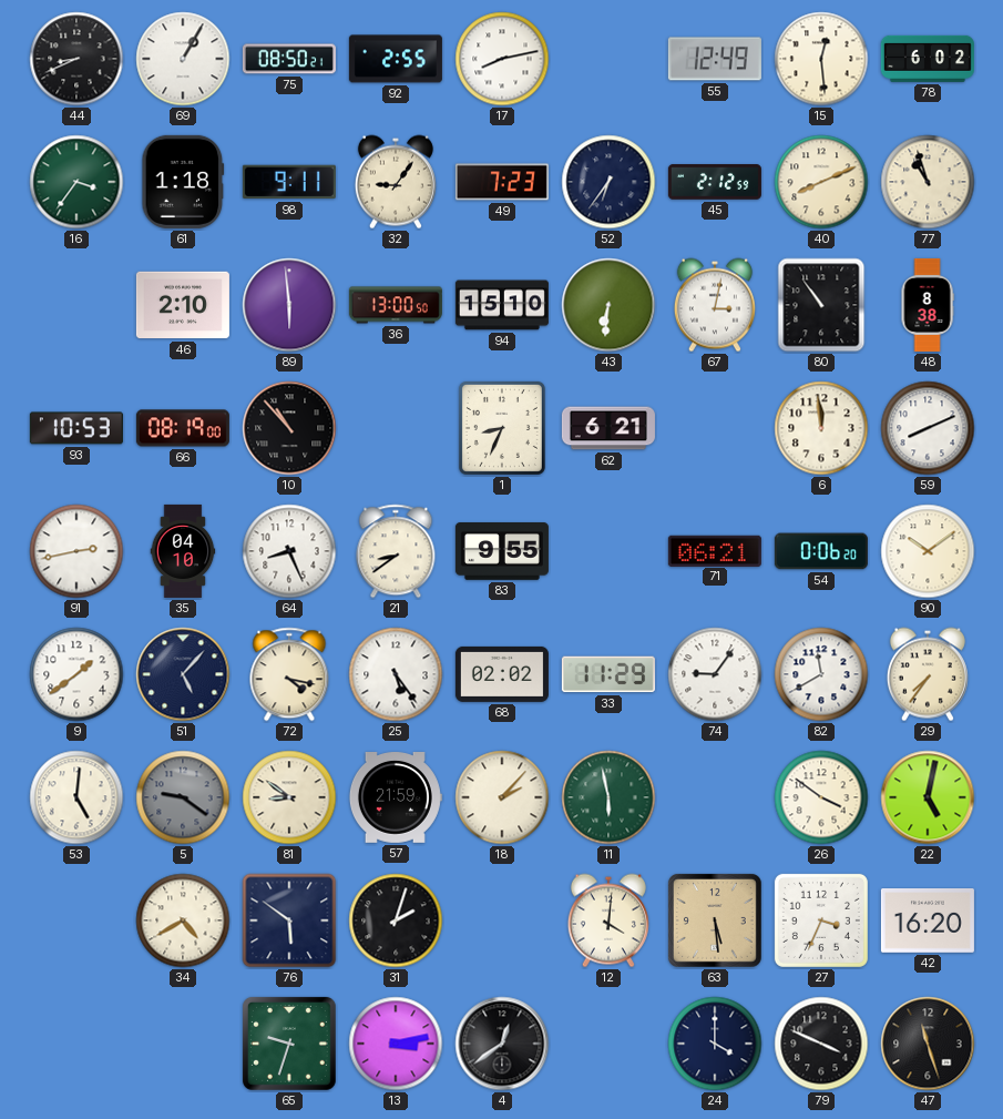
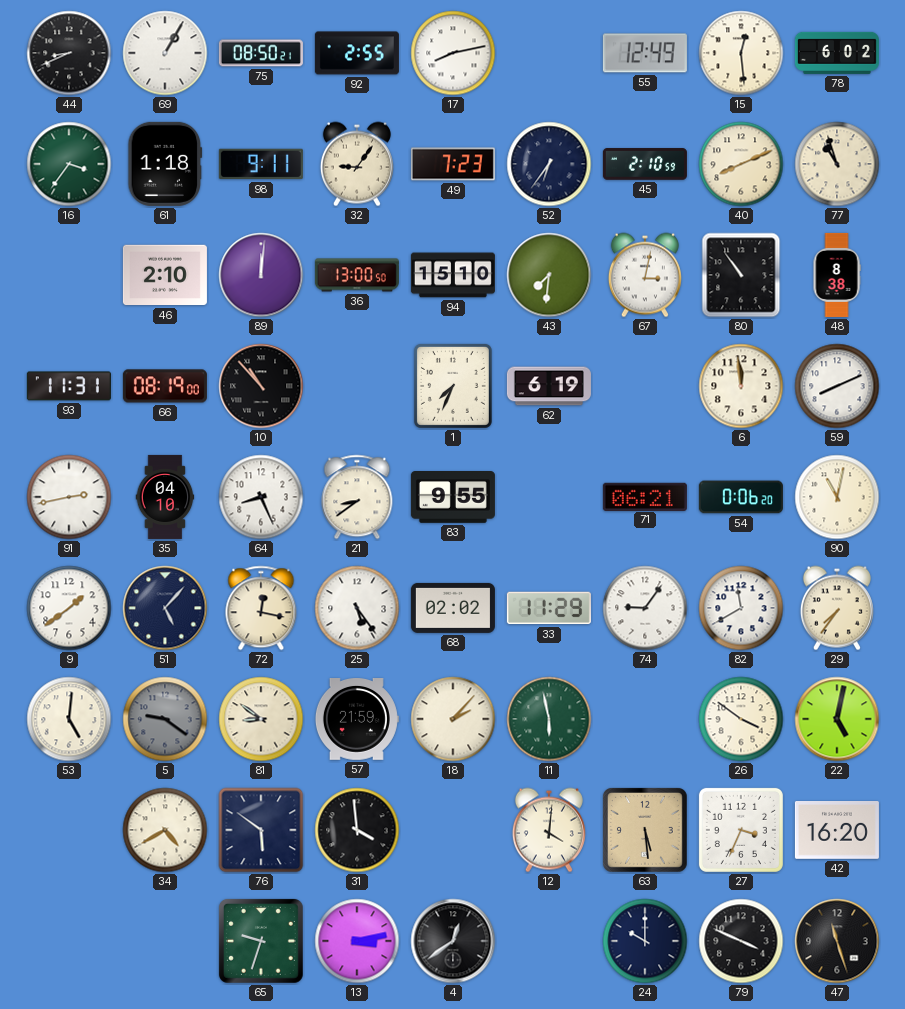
45: 2:12 -> 2:10
89: 5:59 -> 12:01
43: 6:31 -> 7:31
93: 10:53 -> 11:31
1: 8:34 -> 7:34
62: 6:21 -> 6:19
90: 10:09 -> 11:02
72: 4:17 -> 12:17
31: 2:03 -> 3:59
24: 4:00 -> 10:00
